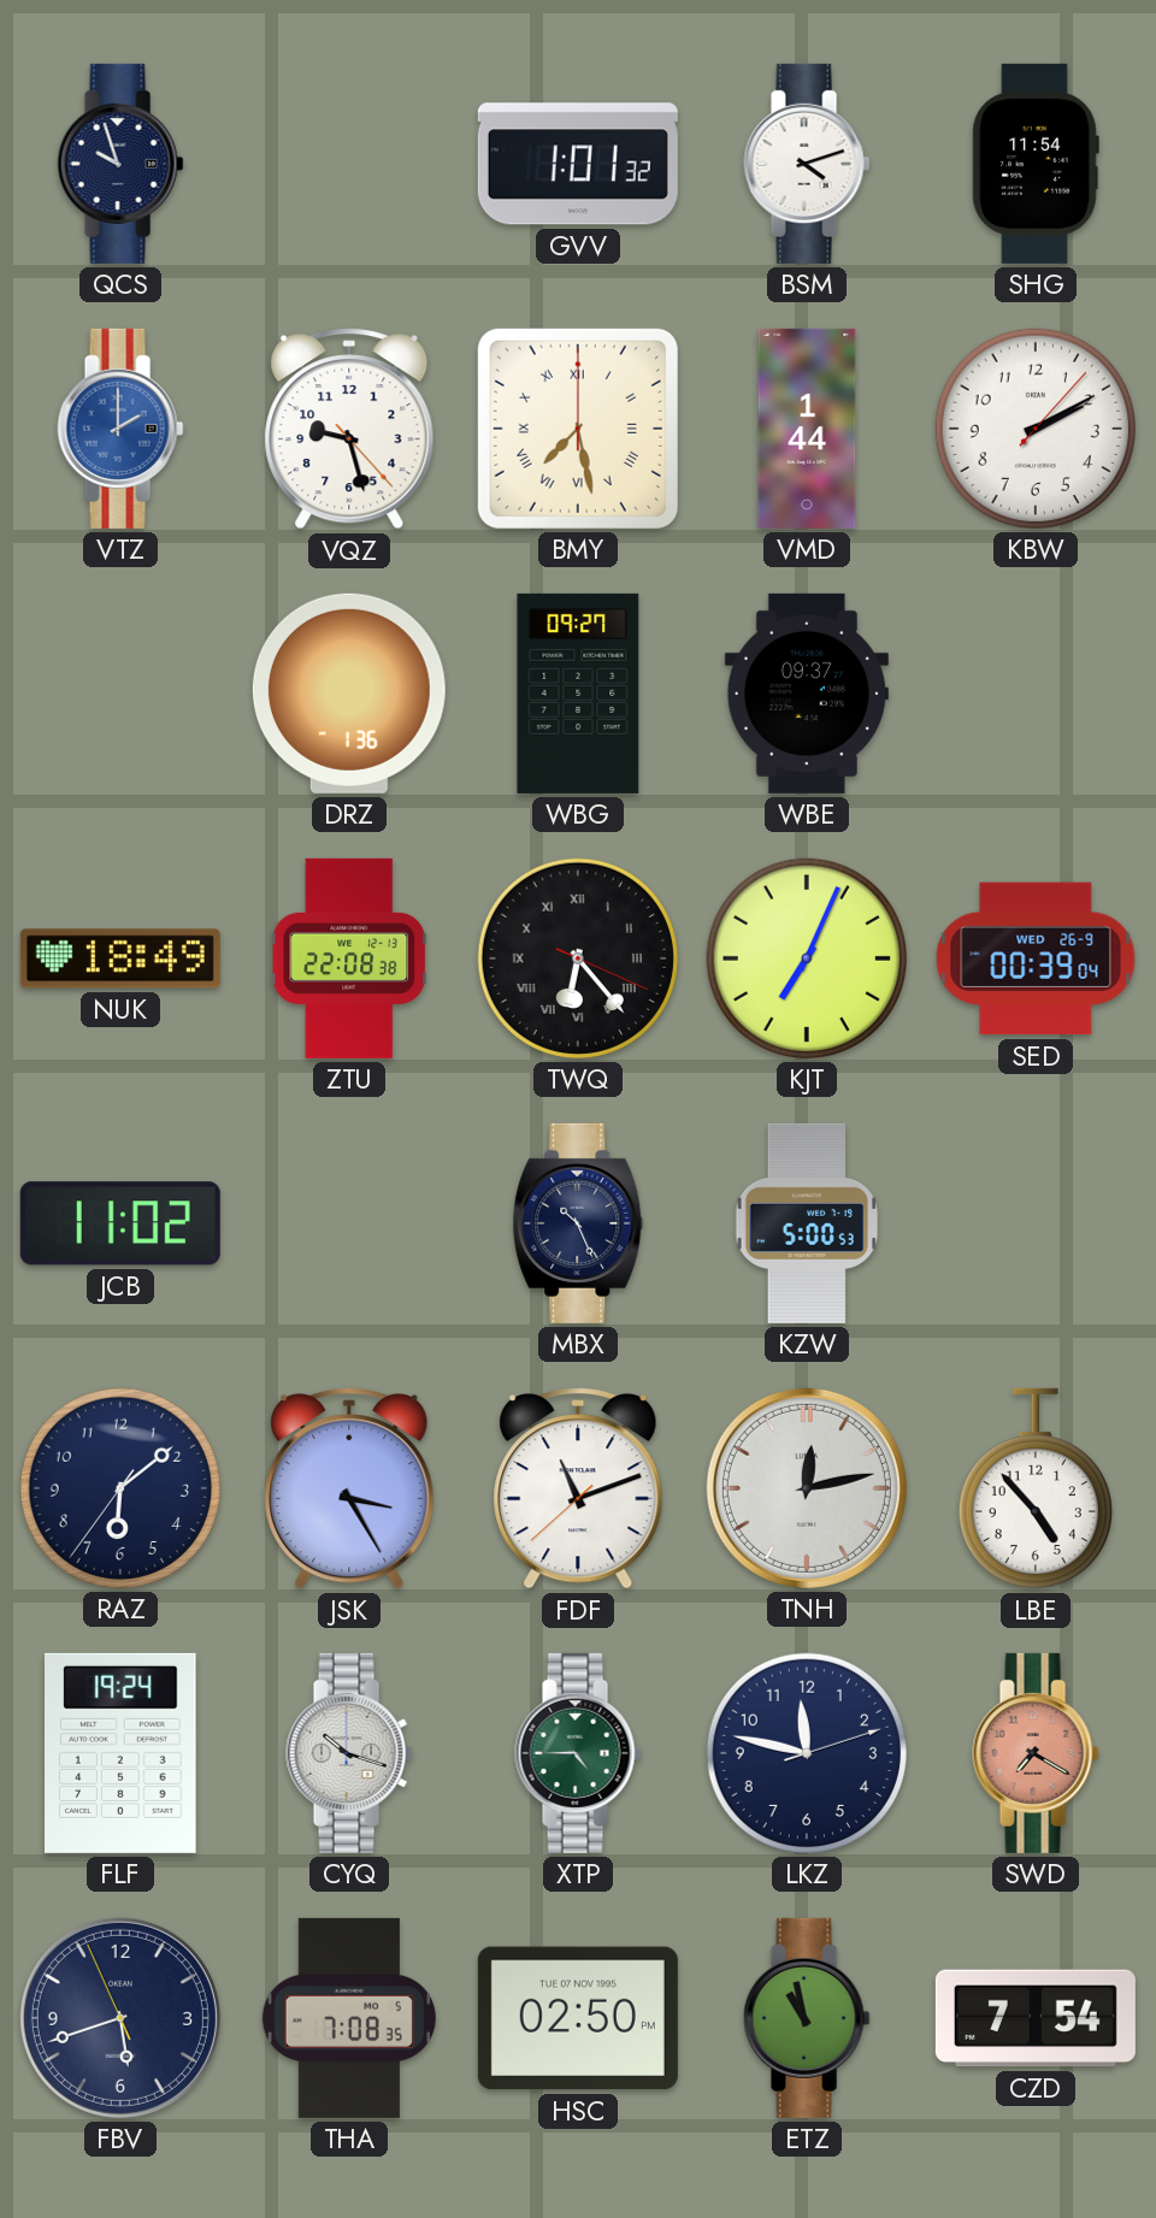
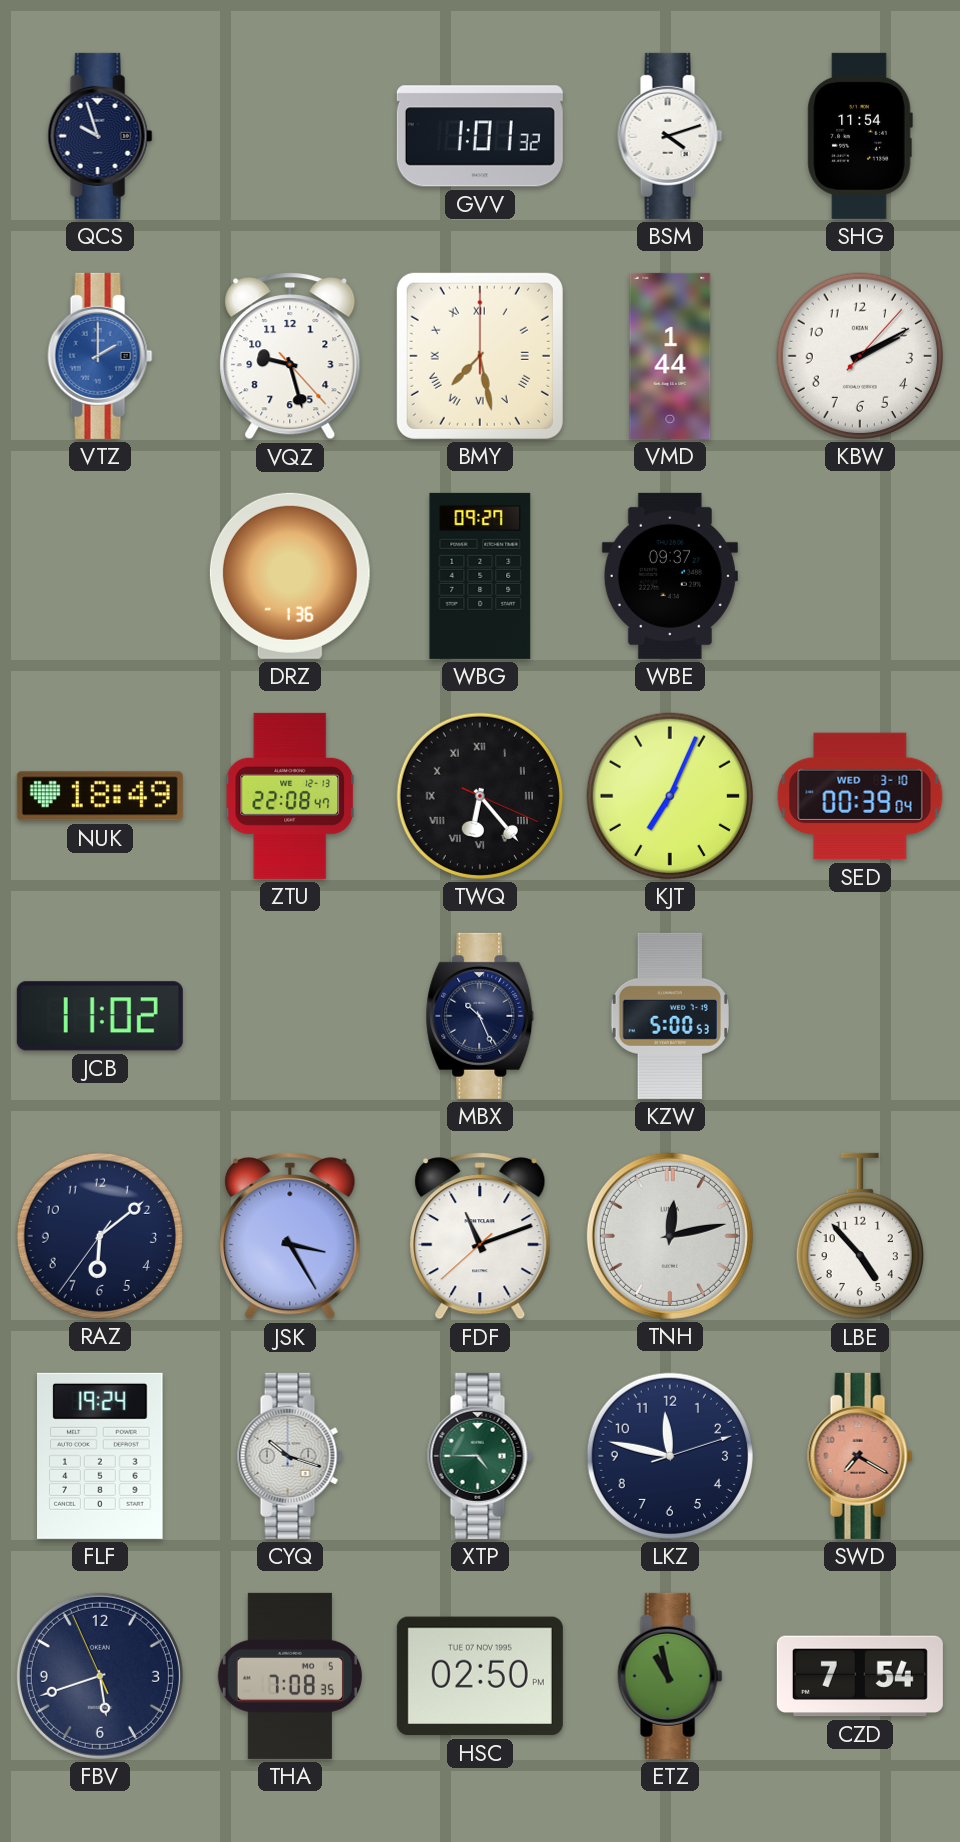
ZTU: 22:08:38 -> 22:08:47
SED date: WED 26-9 -> WED 3-10
